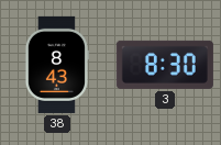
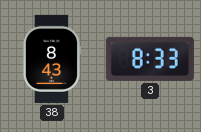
3: 8:30 -> 8:33
